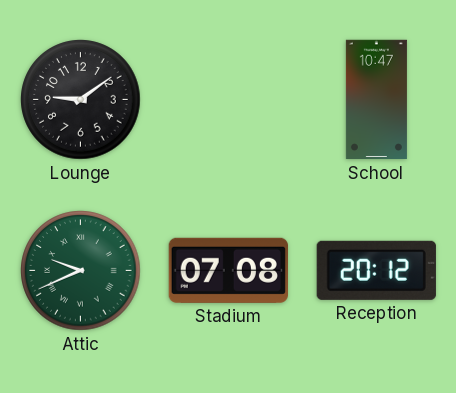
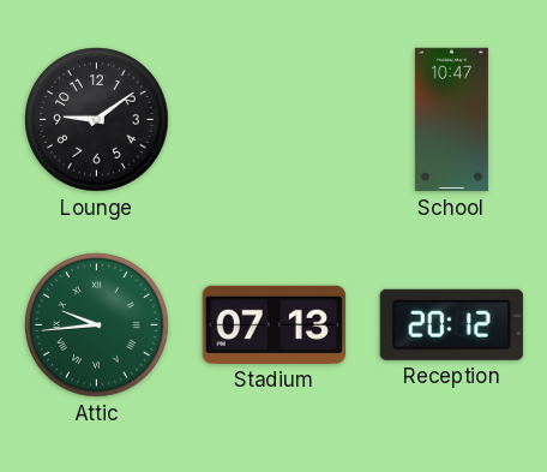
Attic: 9:41 -> 9:44
Stadium: 07:08 -> 07:13
